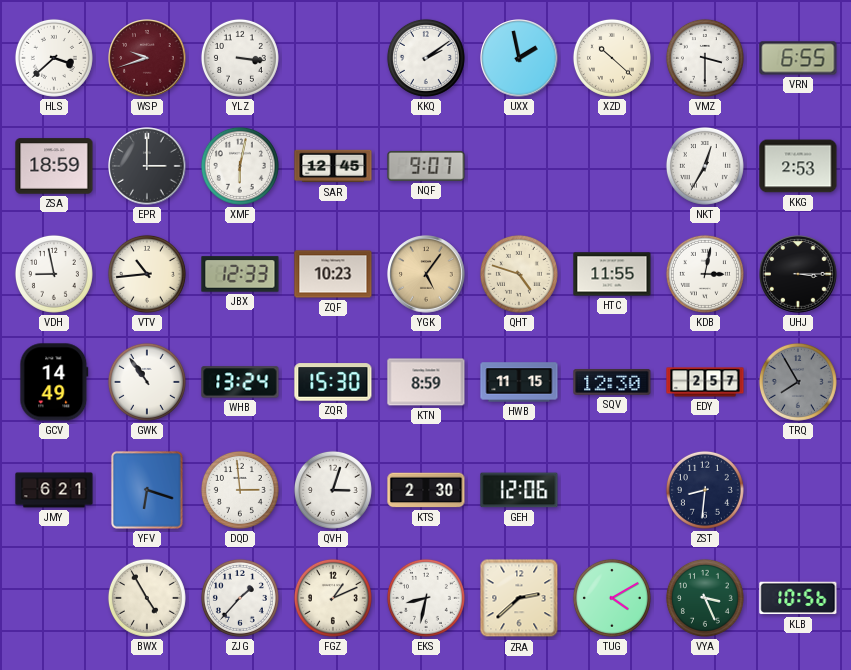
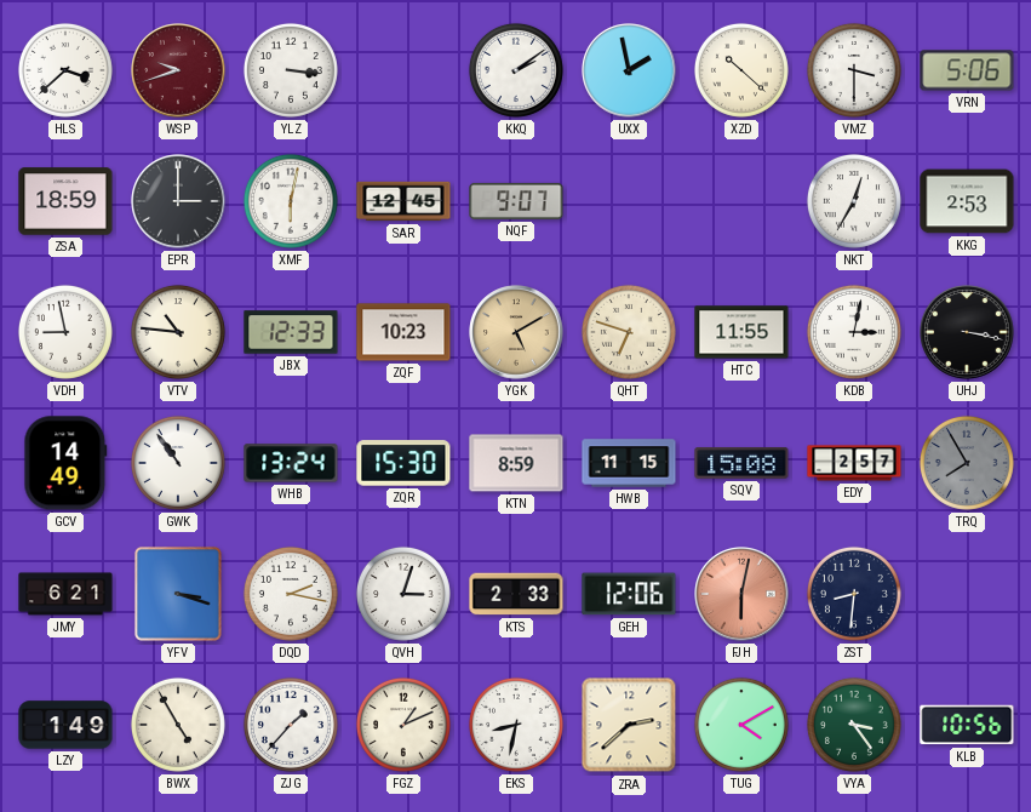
VRN: 6:55 -> 5:06
VTV: 10:44 -> 10:46
YGK: 5:06 -> 5:10
QHT: 4:48 -> 6:48
UHJ: 3:15 -> 3:17
SQV: 12:30 -> 15:08
YFV: 6:18 -> 3:18
DQD: 2:59 -> 2:17
KTS: 2:30 -> 2:33
FJH: none -> 6:02
LZY: none -> 1:49
VYA: 3:26 -> 3:24
